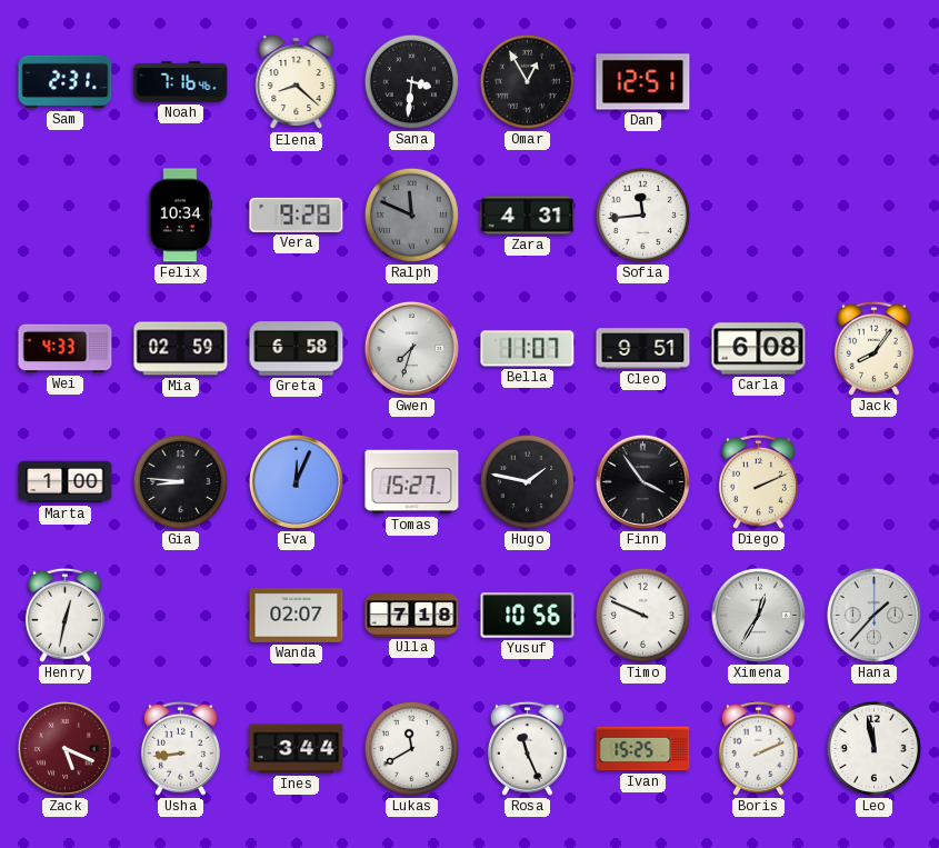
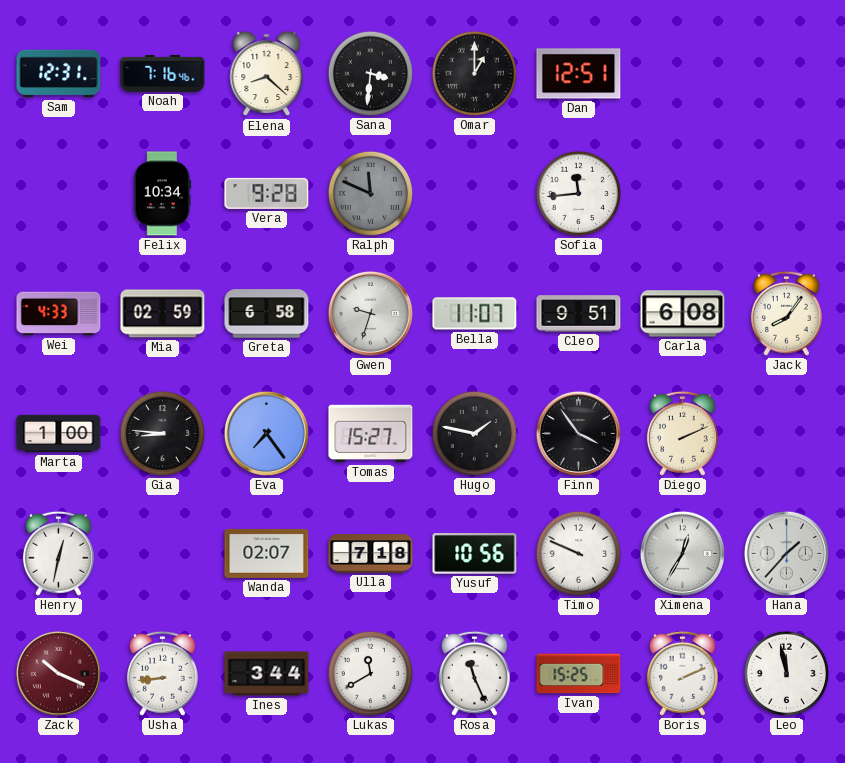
Sam: 2:31 -> 12:31
Omar: 12:55 -> 1:00
Zara: 4:31 -> none
Gwen: 7:33 -> 9:33
Eva: 12:04 -> 7:24
Zack: 5:19 -> 10:19
